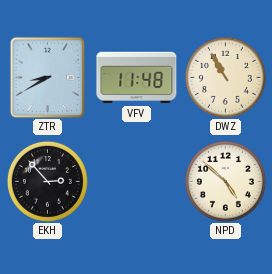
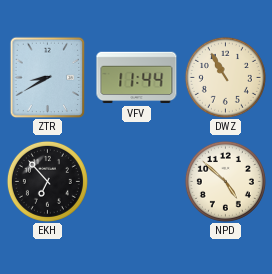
VFV: 11:48 -> 11:44
EKH: 2:53 -> 6:53
